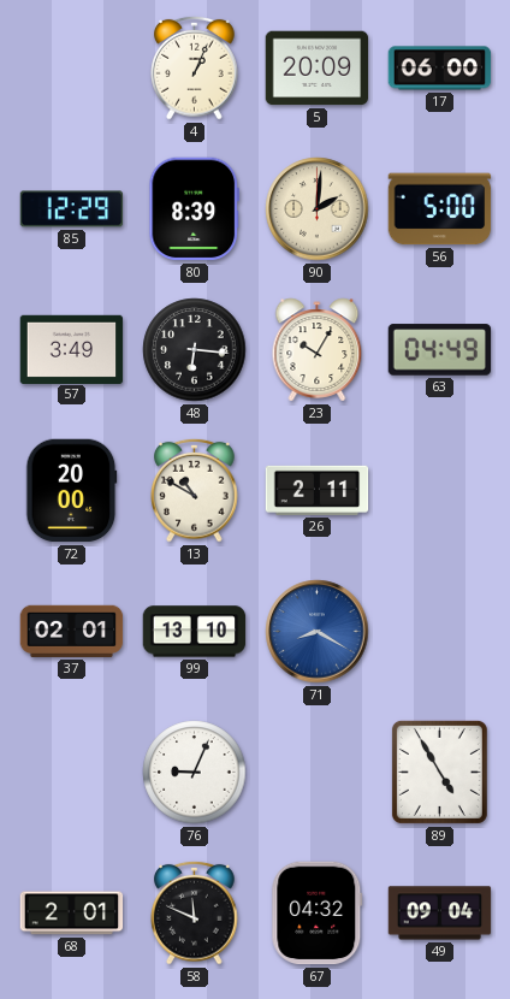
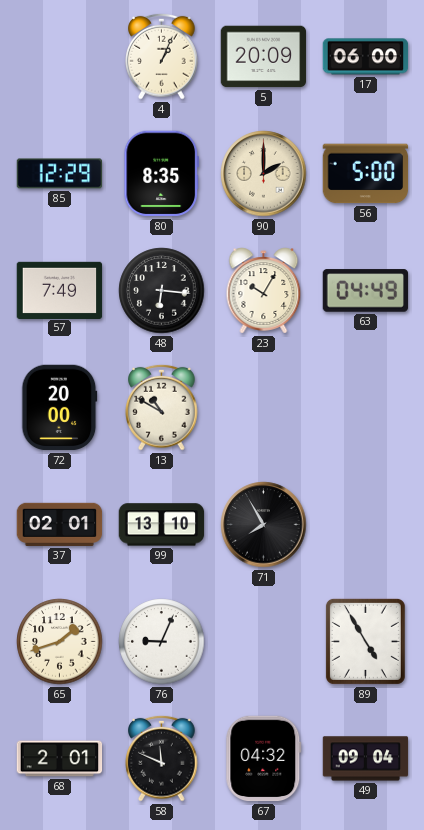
80: 8:39 -> 8:35
90: 2:01 -> 2:00
57: 3:49 -> 7:49
26: 2:11 -> none
71: 8:20 -> 7:55
71 dial: blue -> black
65: none -> 1:42
